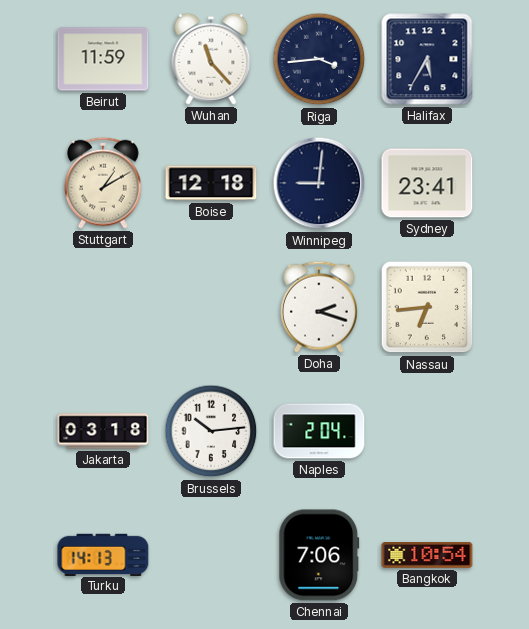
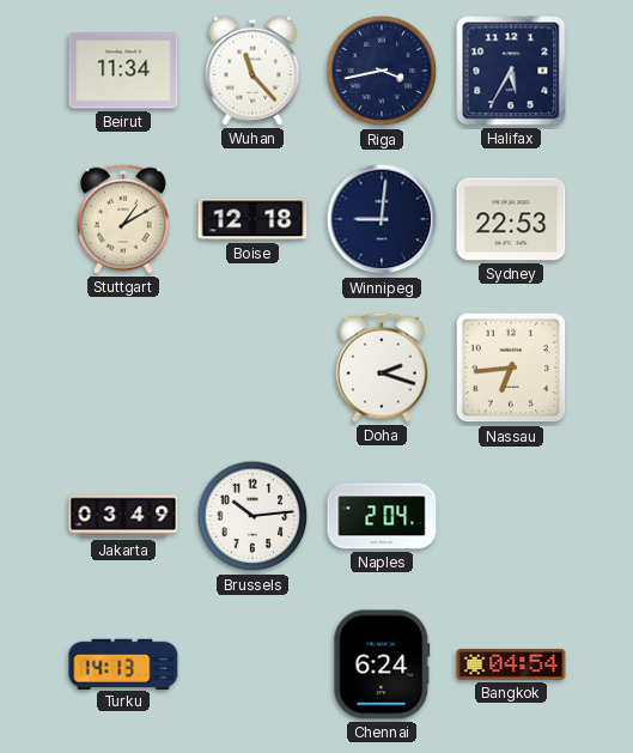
Beirut: 11:59 -> 11:34
Riga: 3:44 -> 3:43
Sydney: 23:41 -> 22:53
Jakarta: 03:18 -> 03:49
Chennai: 7:06 -> 6:24
Bangkok: 10:54 -> 04:54
